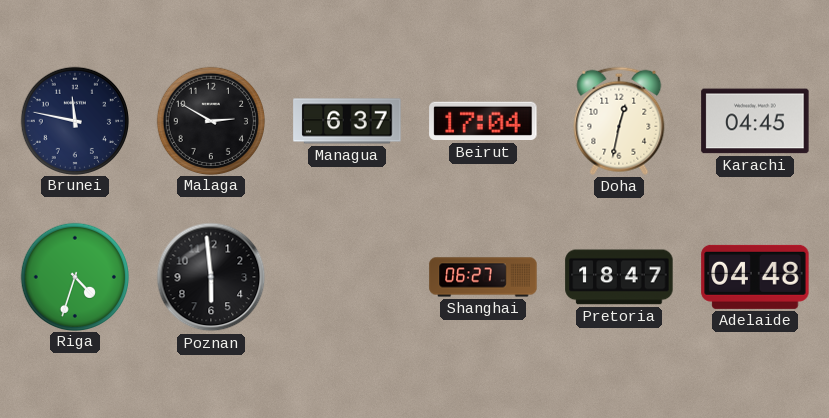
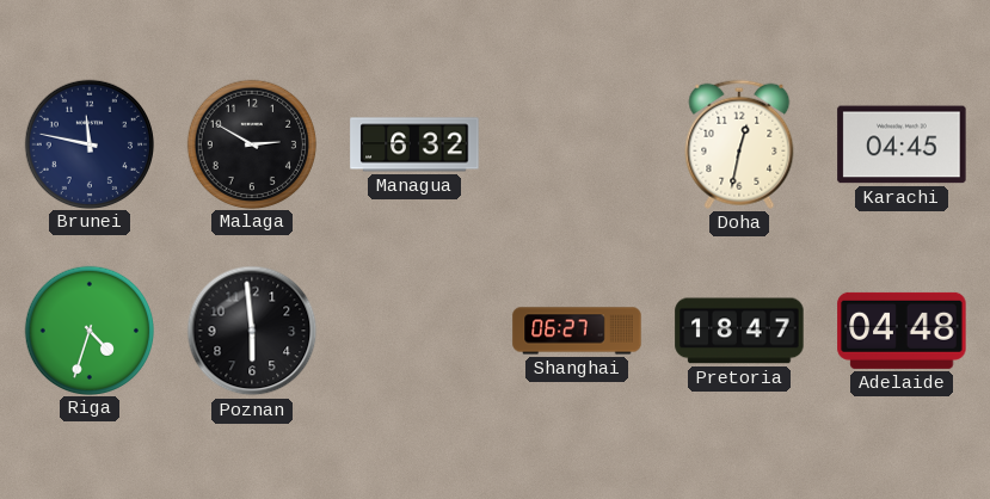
Managua: 6:37 -> 6:32
Beirut: 17:04 -> none
